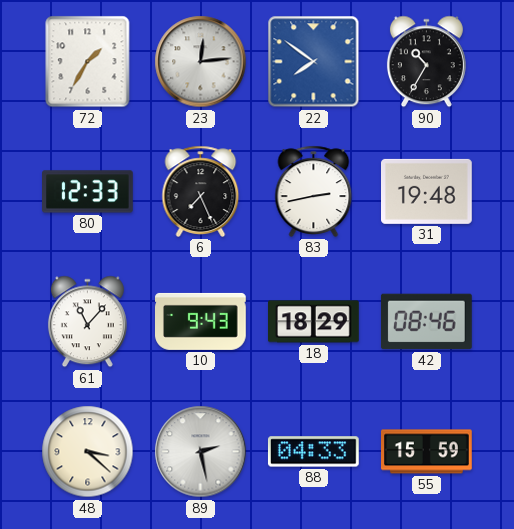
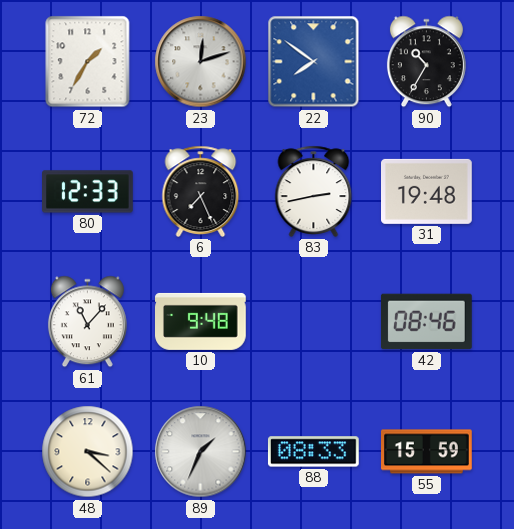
23: 12:14 -> 12:12
10: 9:43 -> 9:48
18: 18:29 -> none
89: 2:28 -> 1:34
88: 04:33 -> 08:33
